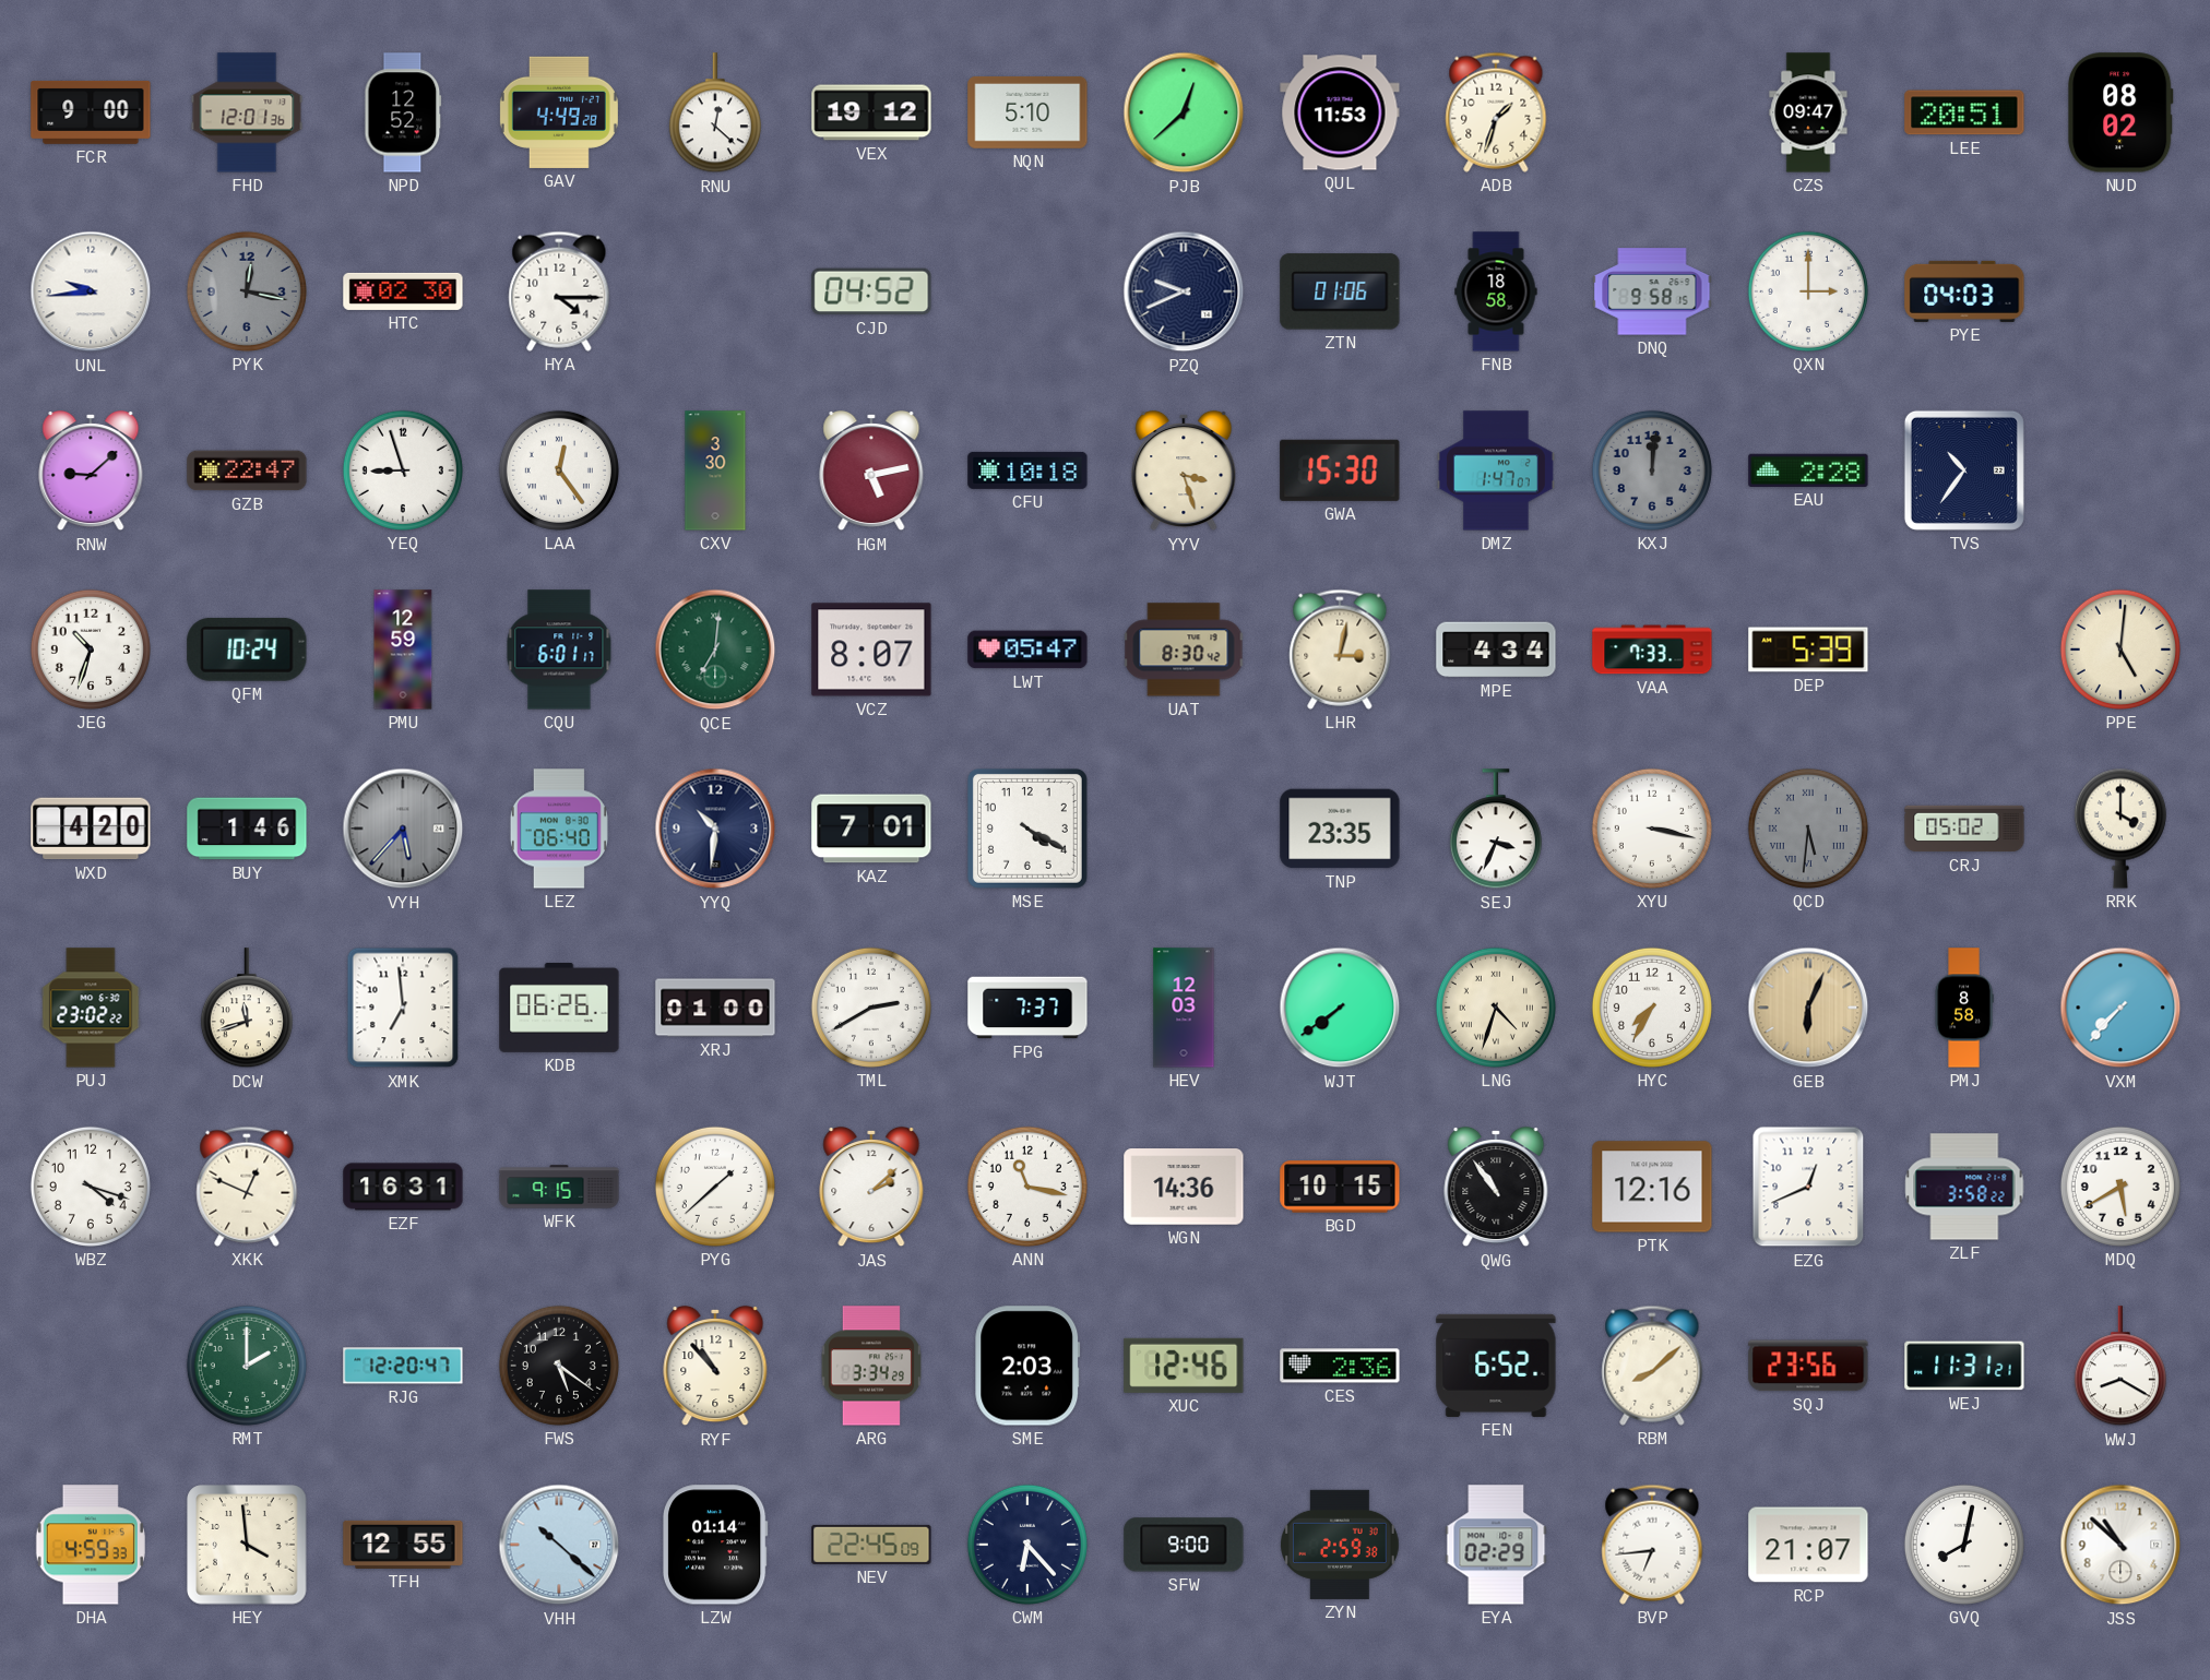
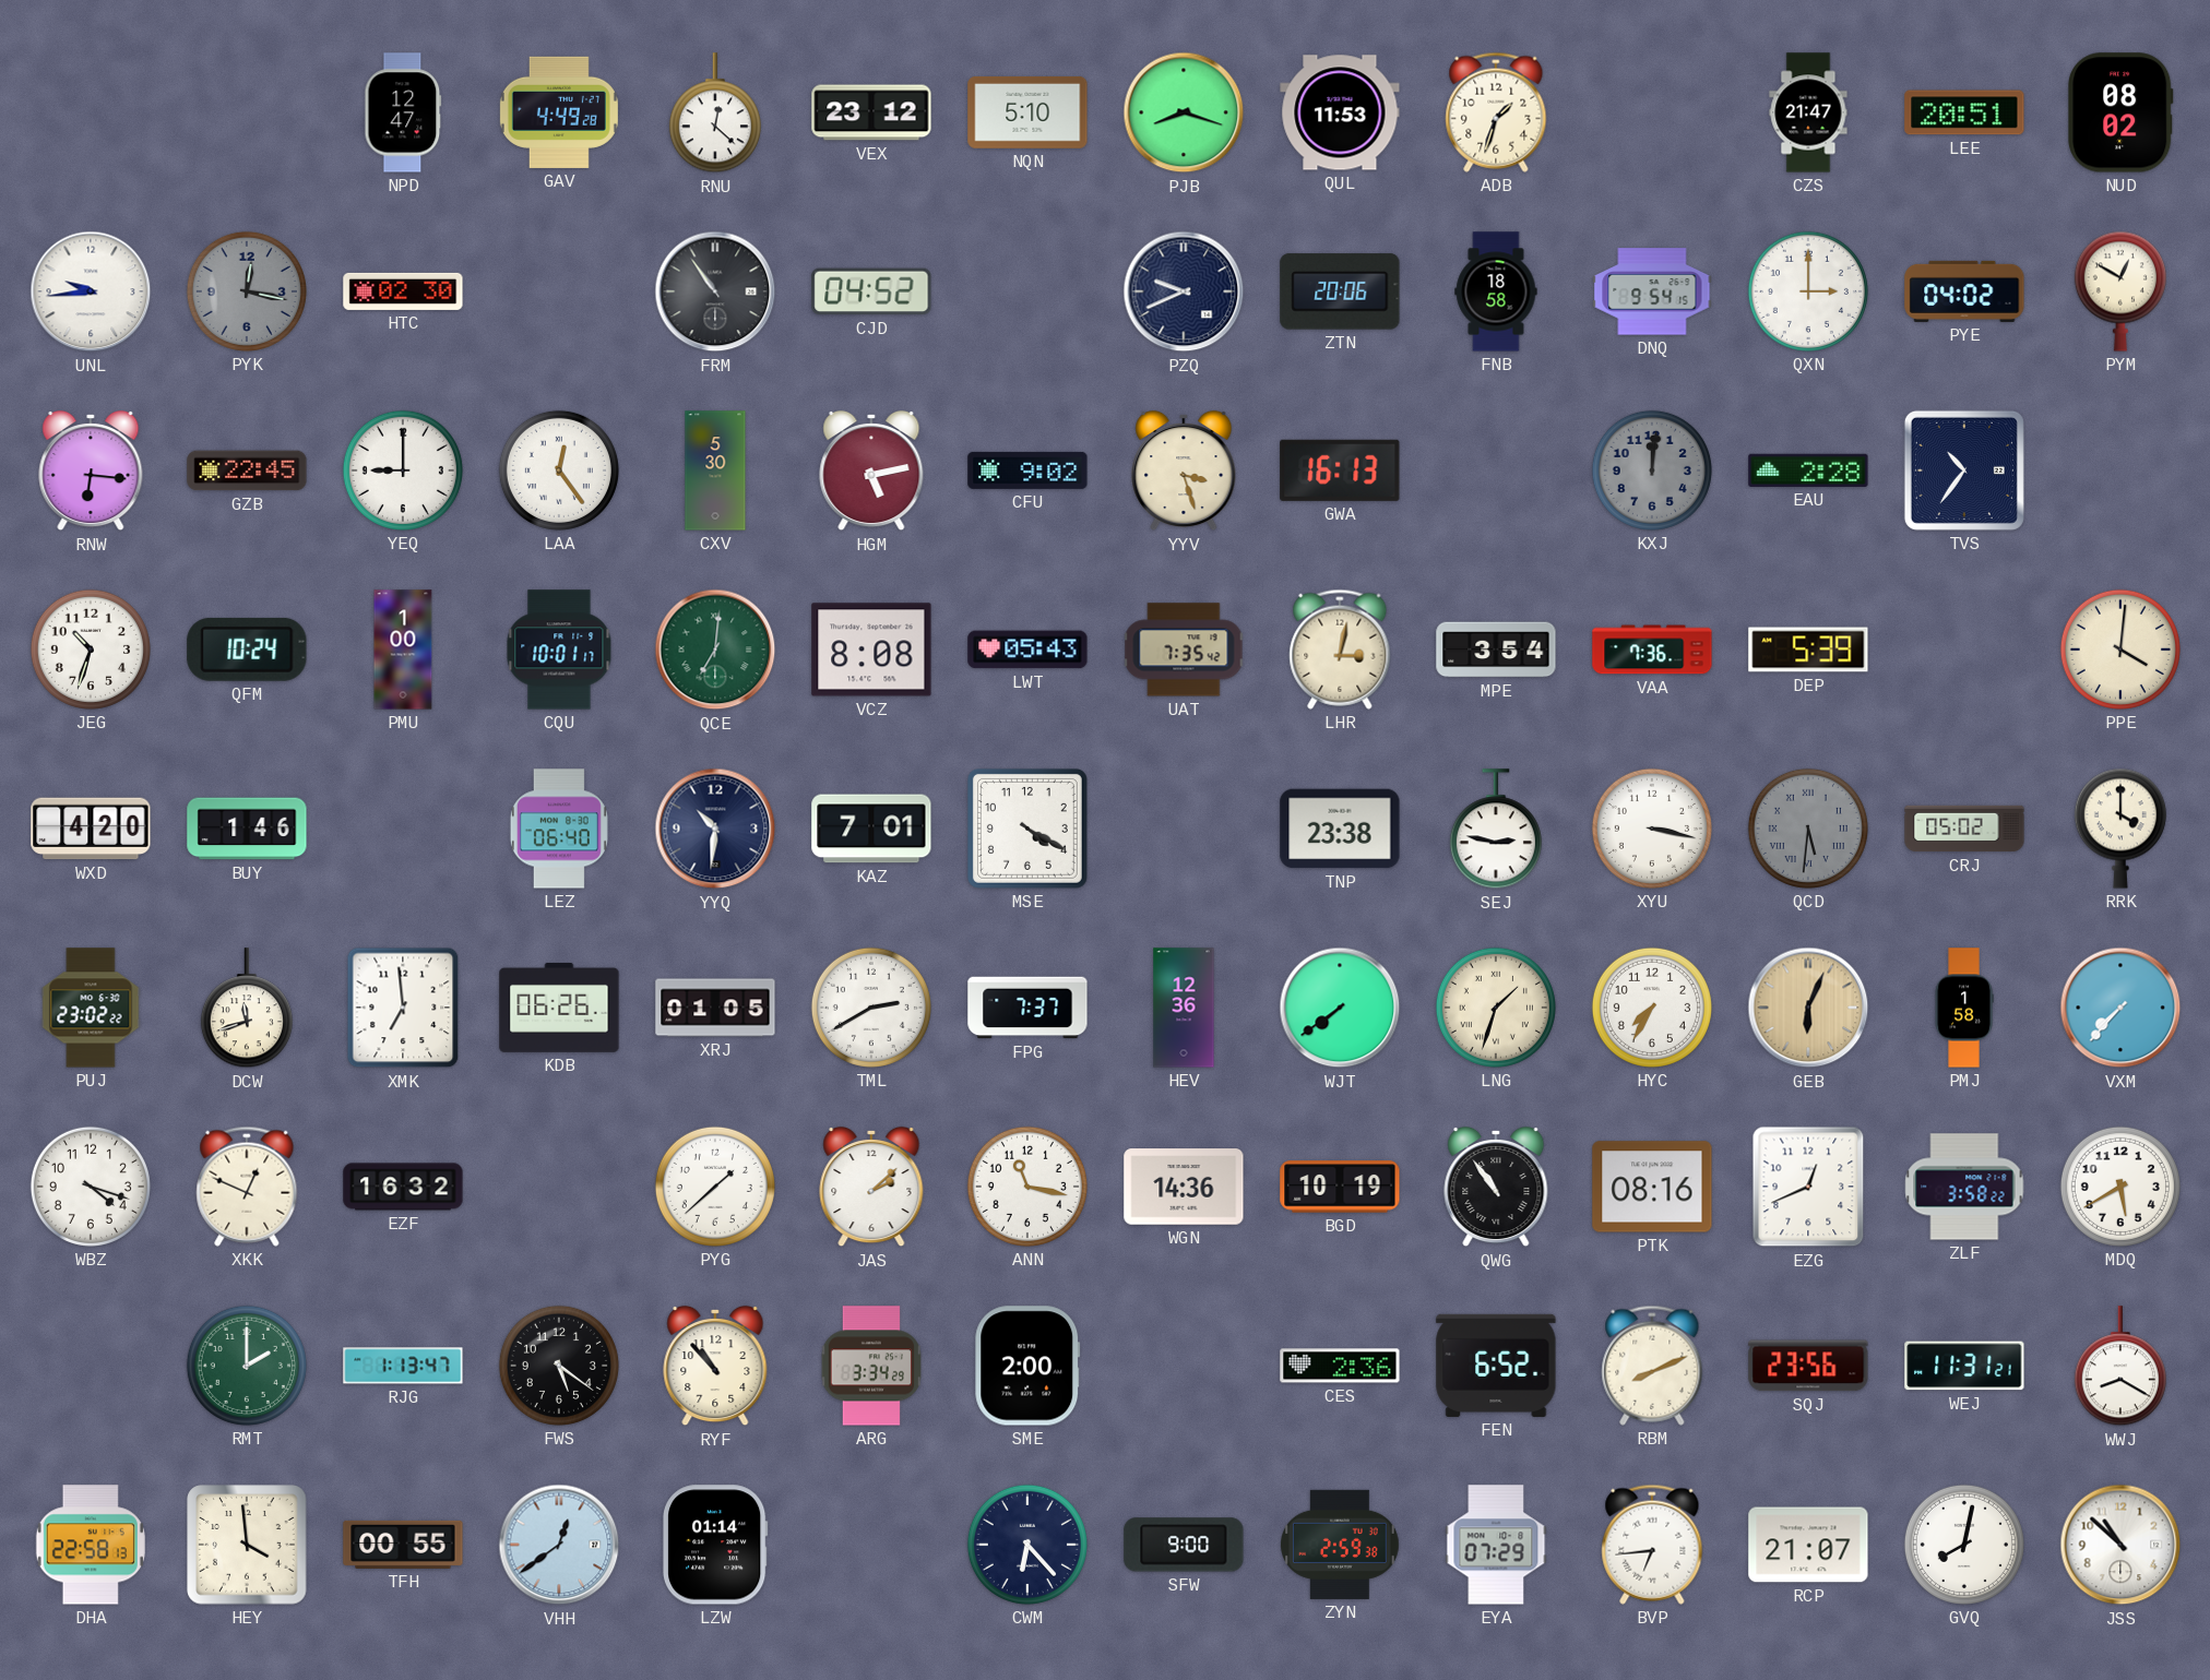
FCR: 9:00 -> none
FHD: 12:01 -> none
NPD: 12:52 -> 12:47
VEX: 19:12 -> 23:12
PJB: 12:38 -> 8:18
CZS: 09:47 -> 21:47
HYA: 4:15 -> none
FRM: none -> 10:54
ZTN: 01:06 -> 20:06
DNQ: 9:58 -> 9:54
PYE: 04:03 -> 04:02
PYM: none -> 12:50
RNW: 9:08 -> 6:16
GZB: 22:47 -> 22:45
YEQ: 8:57 -> 9:00
CXV: 3:30 -> 5:30
CFU: 10:18 -> 9:02
GWA: 15:30 -> 16:13
DMZ: 1:47 -> none
PMU: 12:59 -> 1:00
CQU: 6:01 -> 10:01
VCZ: 8:07 -> 8:08
LWT: 05:47 -> 05:43
UAT: 8:30 -> 7:35
MPE: 4:34 -> 3:54
VAA: 7:33 -> 7:36
PPE: 5:01 -> 4:01
VYH: 5:37 -> none
TNP: 23:35 -> 23:38
SEJ: 3:34 -> 2:47
XRJ: 01:00 -> 01:05
HEV: 12:03 -> 12:36
LNG: 4:33 -> 1:33
PMJ: 8:58 -> 1:58
EZF: 16:31 -> 16:32
WFK: 9:15 -> none
BGD: 10:15 -> 10:19
PTK: 12:16 -> 08:16
RJG: 12:20 -> 1:13
SME: 2:03 -> 2:00
XUC: 12:46 -> none
RBM: 8:08 -> 8:11
DHA: 4:59 -> 22:58
TFH: 12:55 -> 00:55
VHH: 10:22 -> 12:39
NEV: 22:45 -> none
EYA: 02:29 -> 07:29
